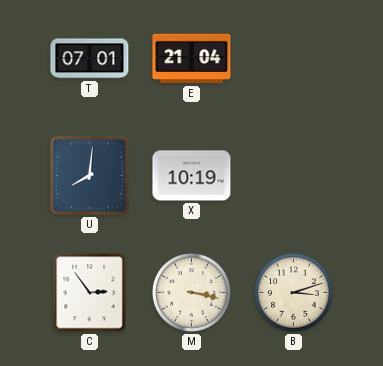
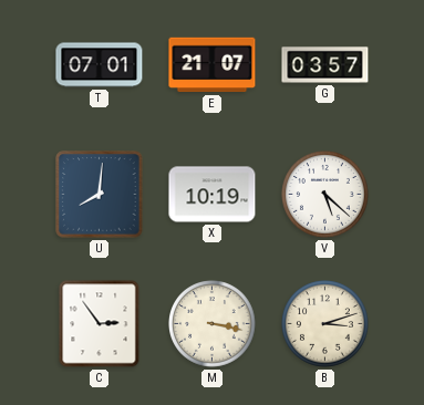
E: 21:04 -> 21:07
G: none -> 03:57
V: none -> 5:22
